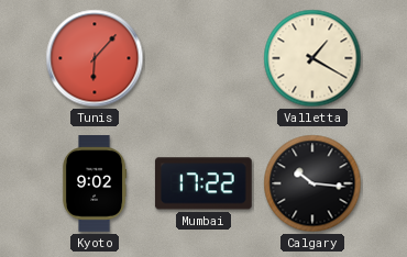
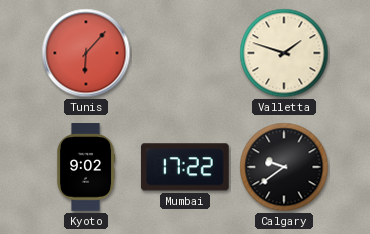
Valletta: 1:20 -> 1:48
Calgary: 10:16 -> 9:39
